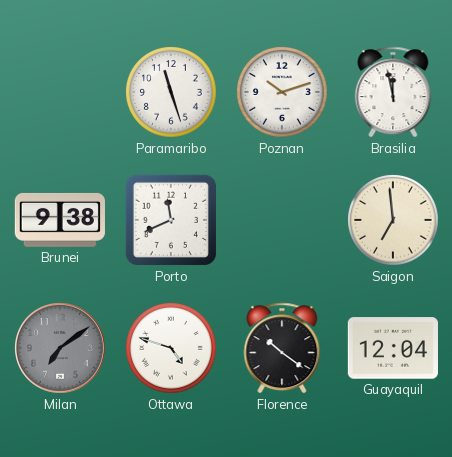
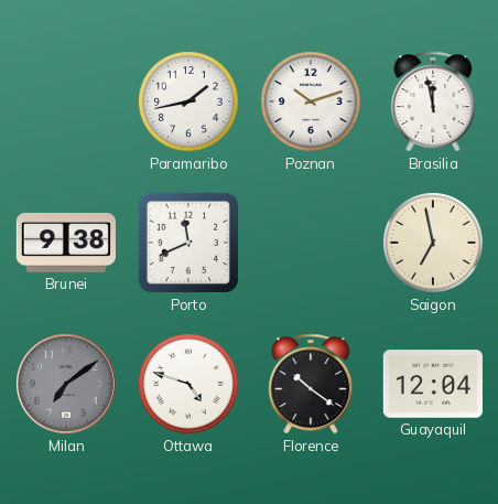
Paramaribo: 11:27 -> 1:43
Saigon: 6:59 -> 6:58
